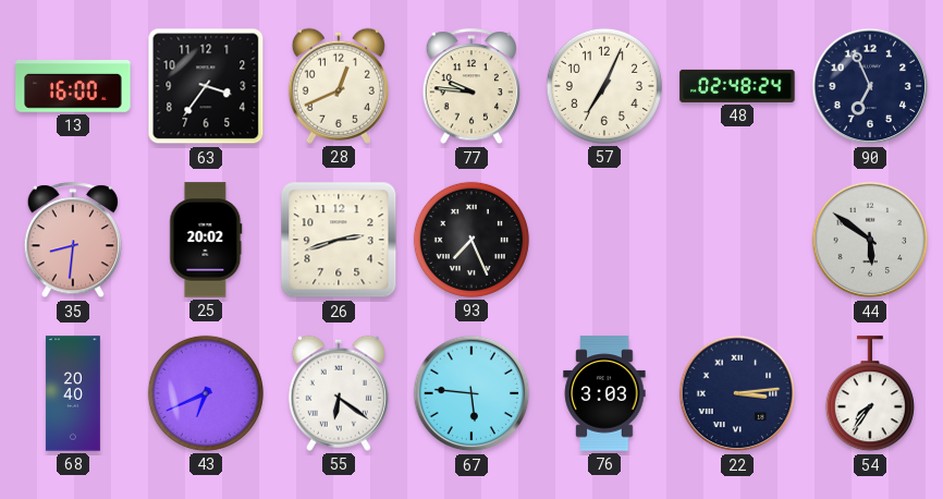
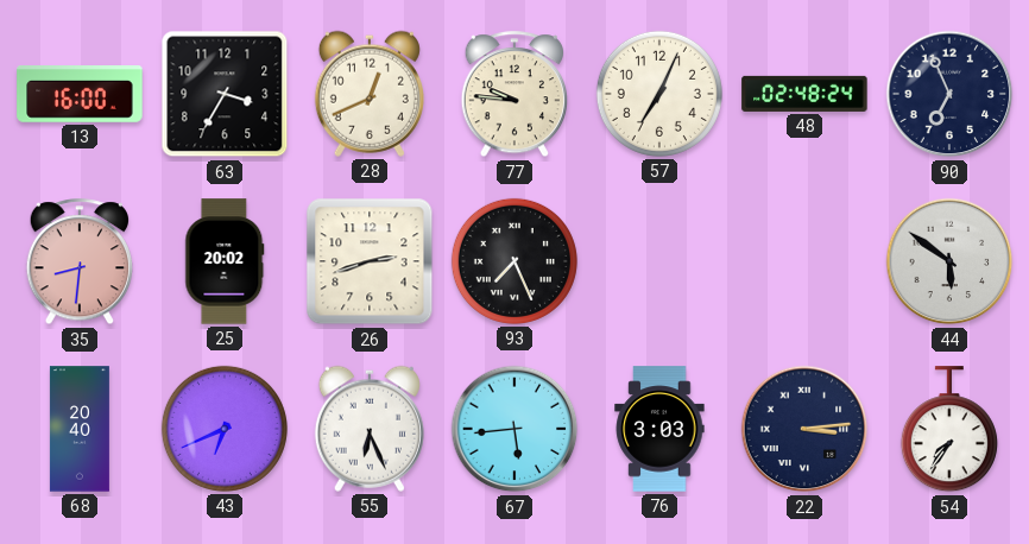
63: 3:36 -> 3:35
55: 6:21 -> 6:26
67: 5:46 -> 5:44
